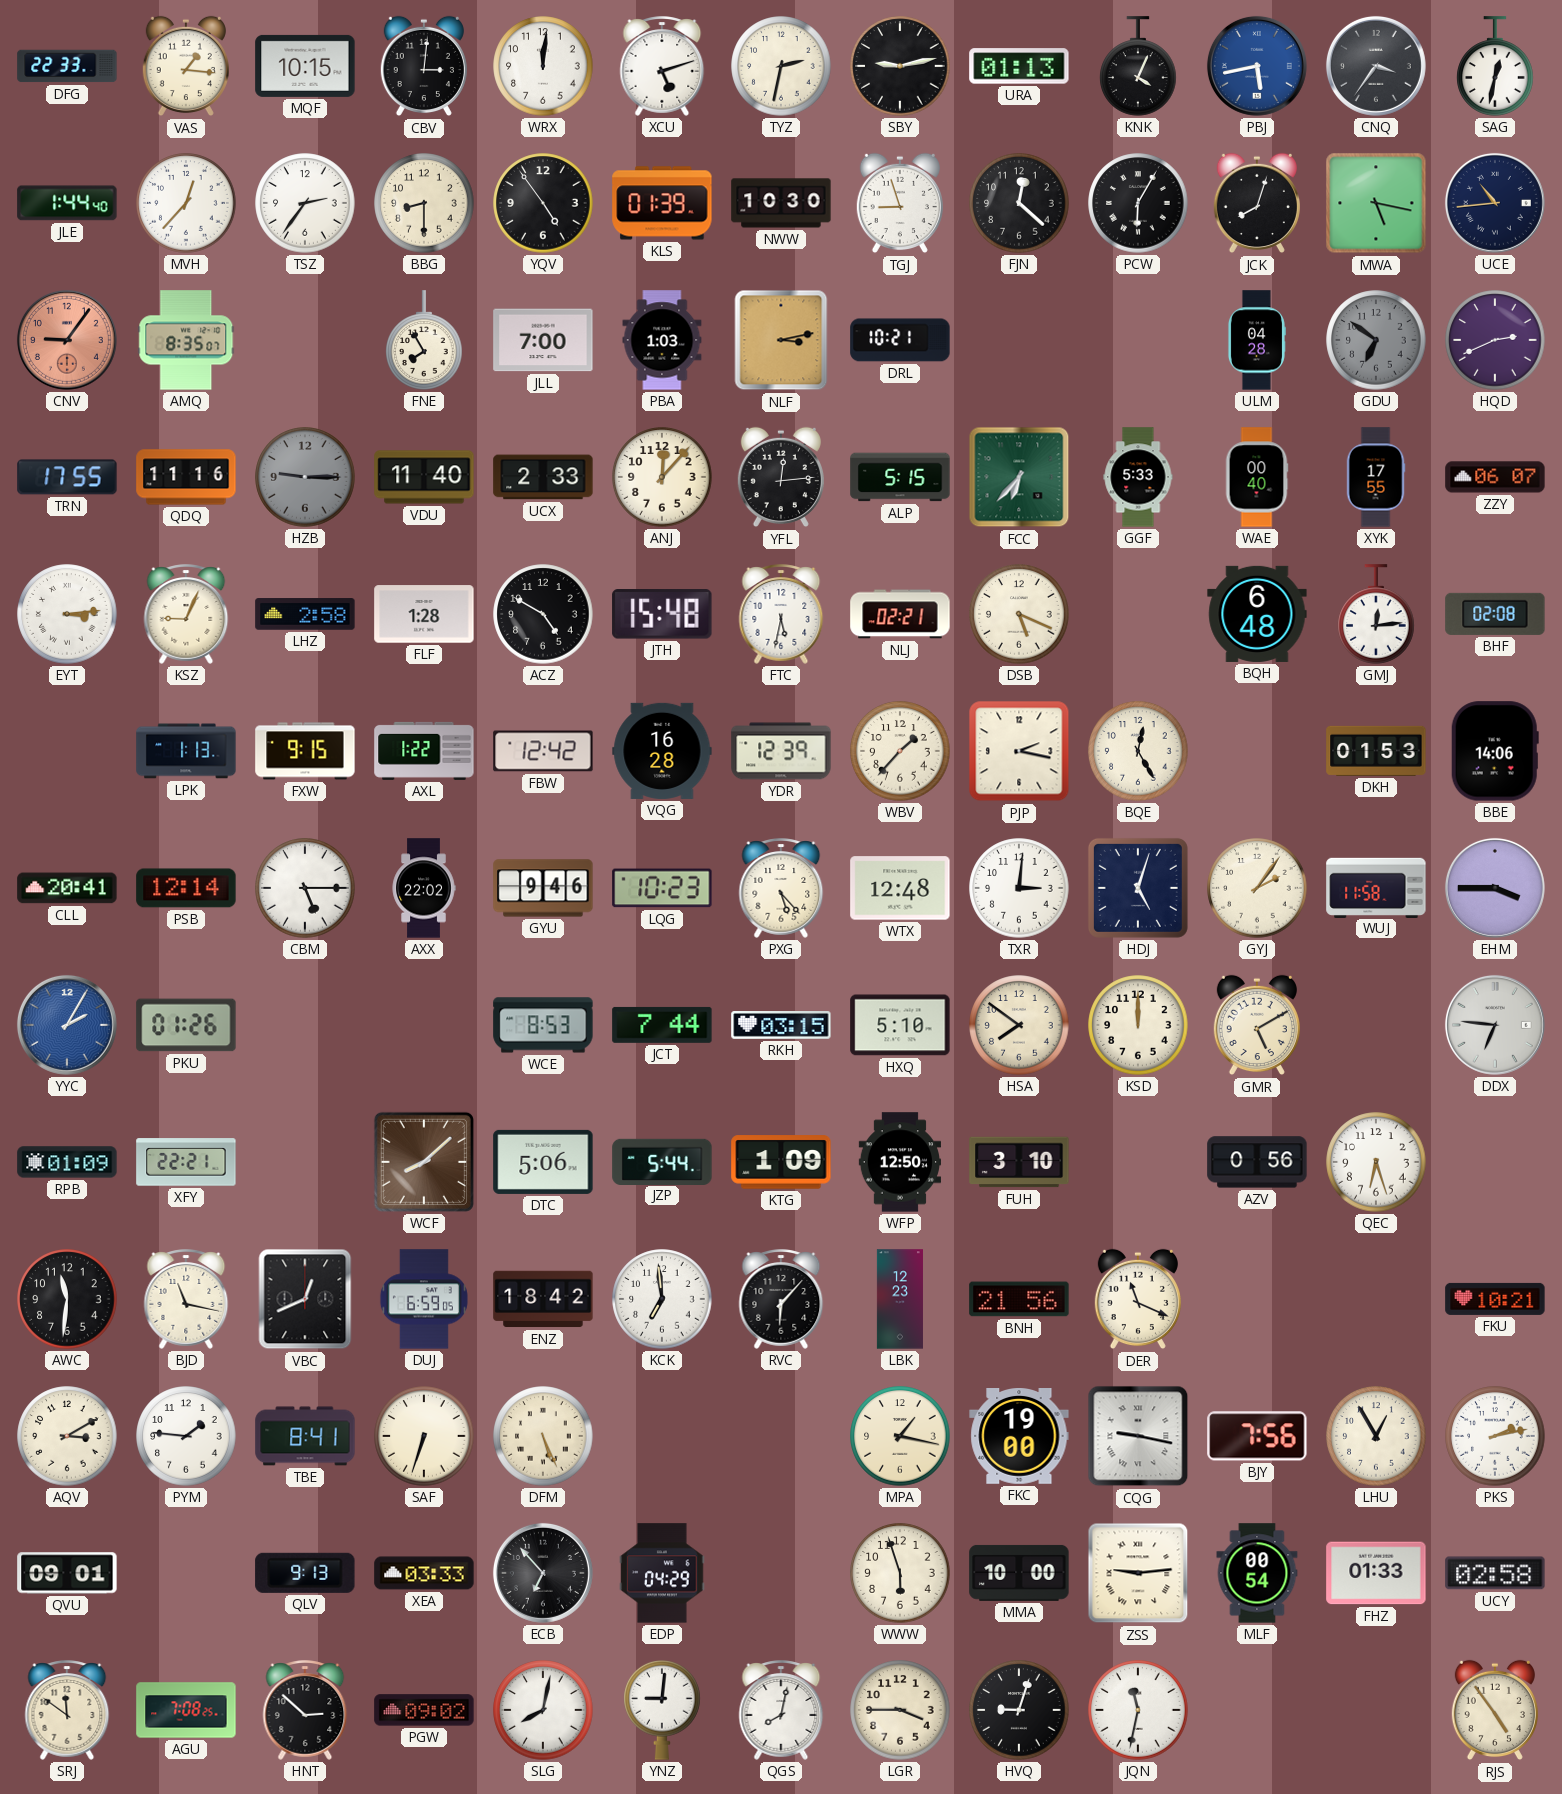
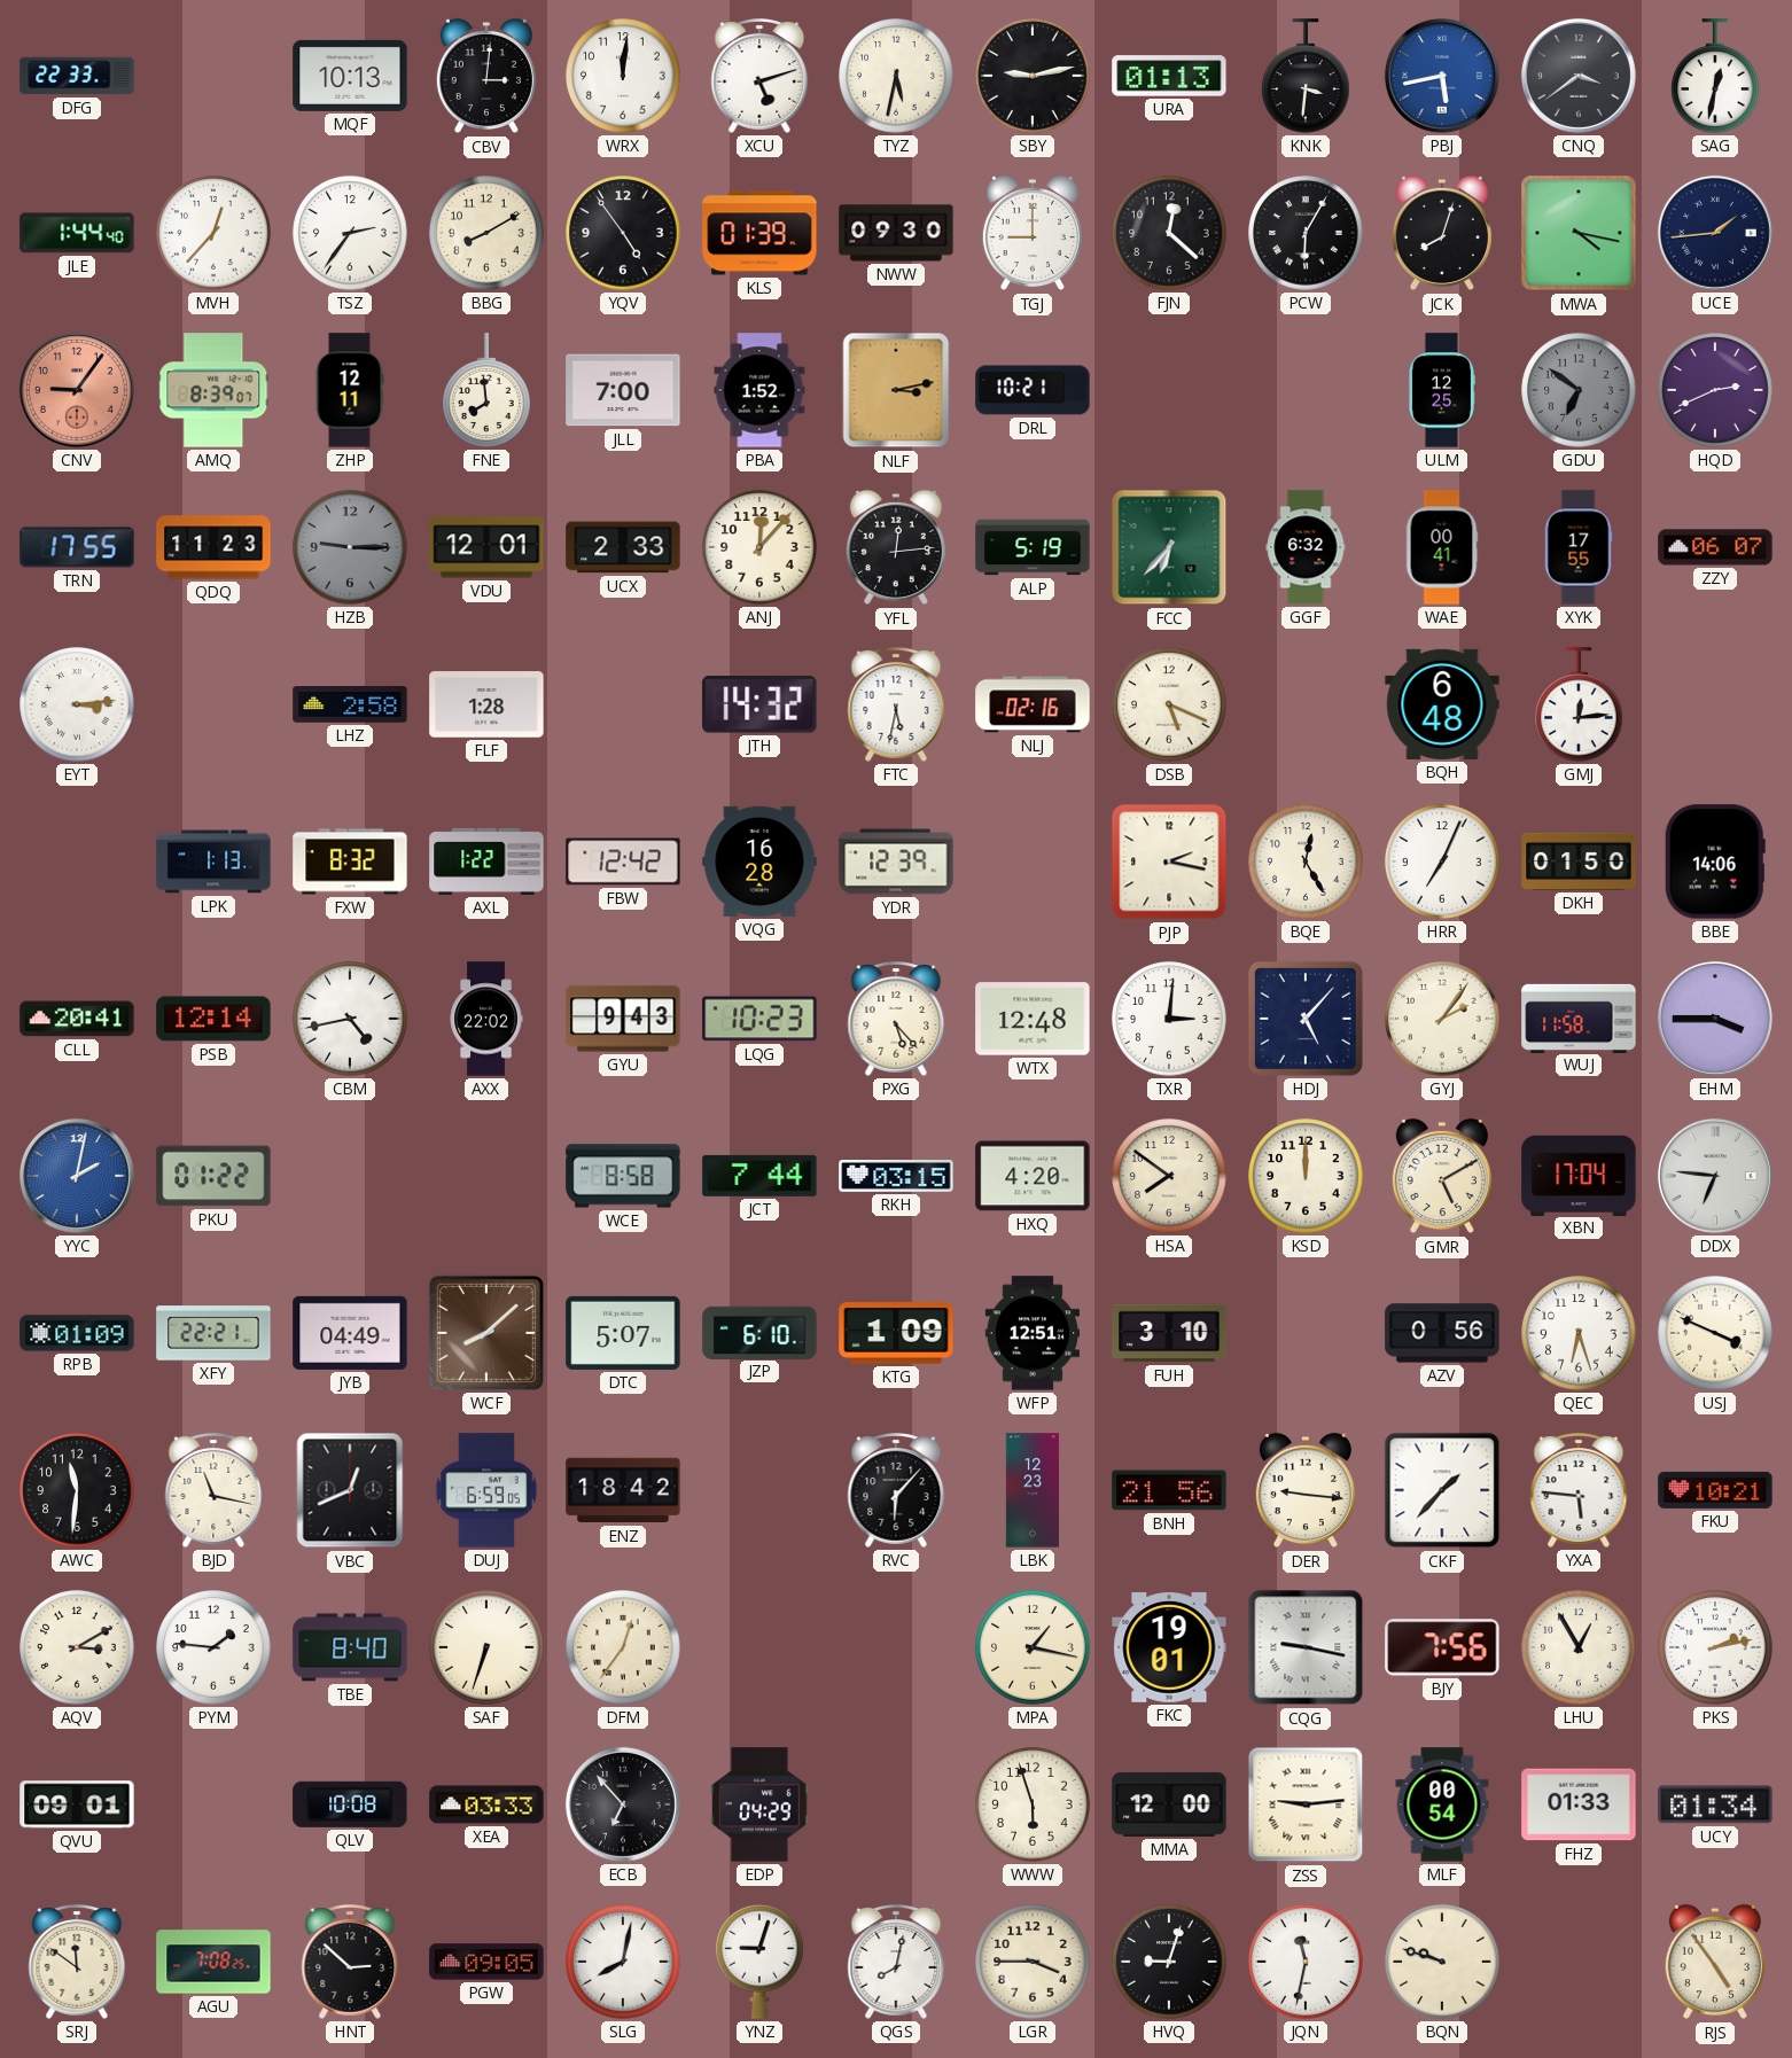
VAS: 1:16 -> none
MQF: 10:15 -> 10:13
TYZ: 2:32 -> 5:32
KNK: 4:04 -> 3:31
CNQ: 3:36 -> 3:39
BBG: 8:30 -> 8:10
NWW: 10:30 -> 09:30
TGJ: 8:57 -> 9:00
MWA: 5:17 -> 4:17
UCE: 10:44 -> 1:44
AMQ: 8:35 -> 8:39
ZHP: none -> 12:11
FNE: 7:55 -> 7:59
PBA: 1:03 -> 1:52
ULM: 04:28 -> 12:25
QDQ: 11:16 -> 11:23
VDU: 11:40 -> 12:01
ALP: 5:15 -> 5:19
GGF: 5:33 -> 6:32
WAE: 00:40 -> 00:41
KSZ: 9:04 -> none
ACZ: 4:50 -> none
JTH: 15:48 -> 14:32
NLJ: 02:21 -> 02:16
BHF: 02:08 -> none
FXW: 9:15 -> 8:32
WBV: 1:37 -> none
HRR: none -> 7:04
DKH: 01:53 -> 01:50
CBM: 5:15 -> 4:43
GYU: 9:46 -> 9:43
HDJ: 5:03 -> 5:07
YYC: 2:05 -> 2:02
PKU: 01:26 -> 01:22
WCE: 8:53 -> 8:58
HXQ: 5:10 -> 4:20
XBN: none -> 17:04
JYB: none -> 04:49
DTC: 5:06 -> 5:07
JZP: 5:44 -> 6:10
WFP: 12:50 -> 12:51
USJ: none -> 3:49
KCK: 6:59 -> none
DER: 11:19 -> 9:16
CKF: none -> 1:37
YXA: none -> 5:46
TBE: 8:41 -> 8:40
DFM: 5:26 -> 12:36
FKC: 19:00 -> 19:01
QLV: 9:13 -> 10:08
MMA: 10:00 -> 12:00
UCY: 02:58 -> 01:34
PGW: 09:02 -> 09:05
YNZ: 9:01 -> 9:03
BQN: none -> 9:48
